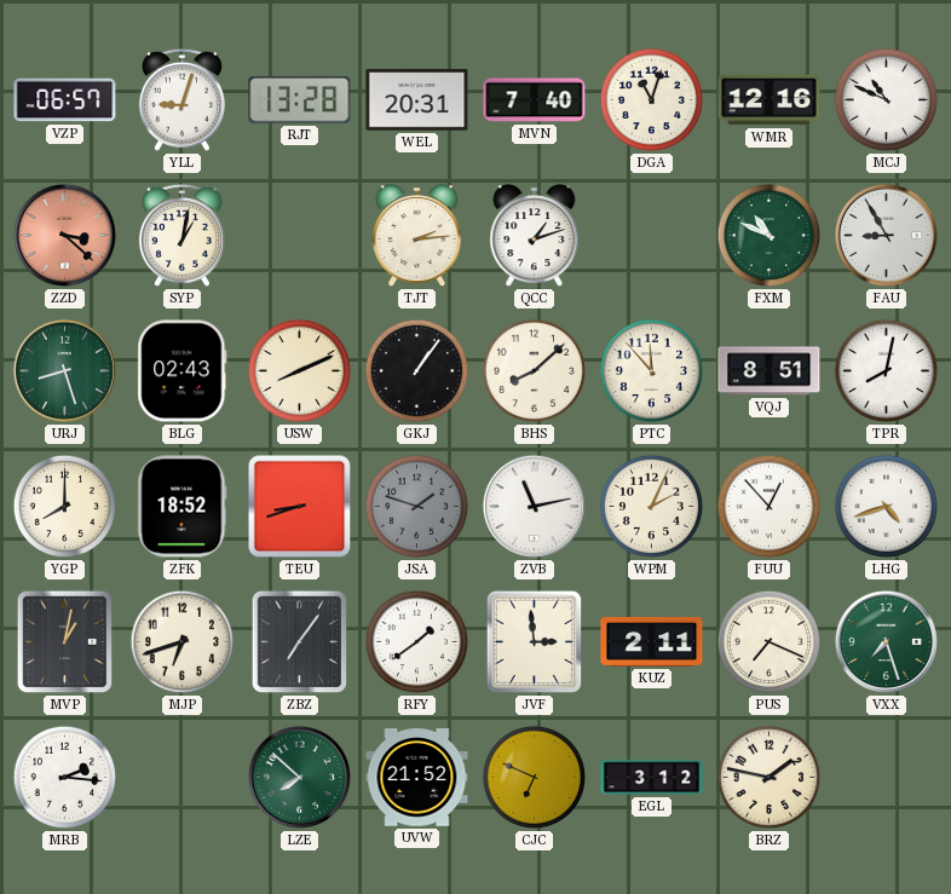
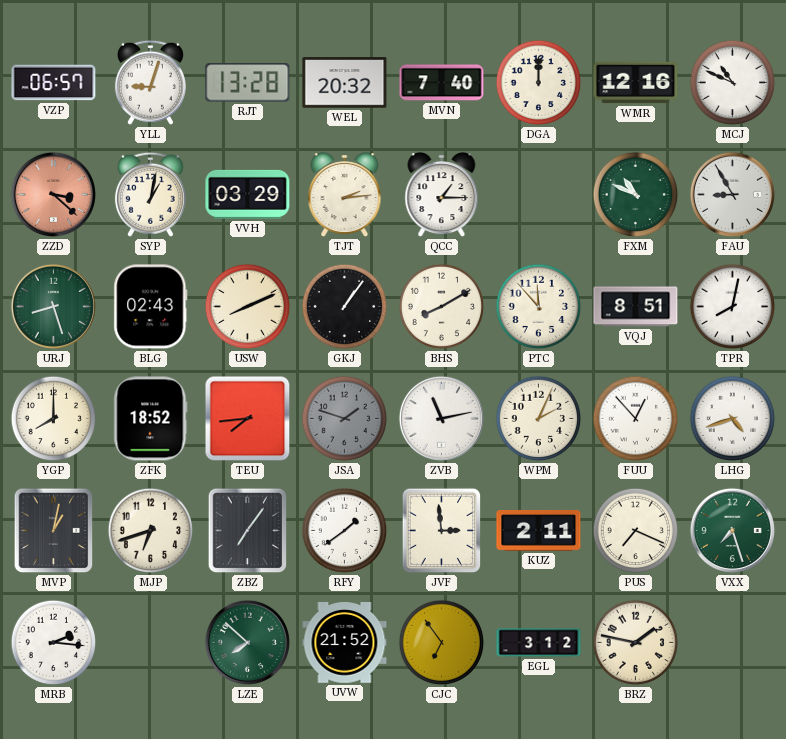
WEL: 20:31 -> 20:32
DGA: 11:03 -> 12:00
VVH: none -> 03:29
QCC: 1:12 -> 1:15
BHS: 8:08 -> 8:10
TEU: 8:42 -> 7:44
CJC: 6:49 -> 6:54
